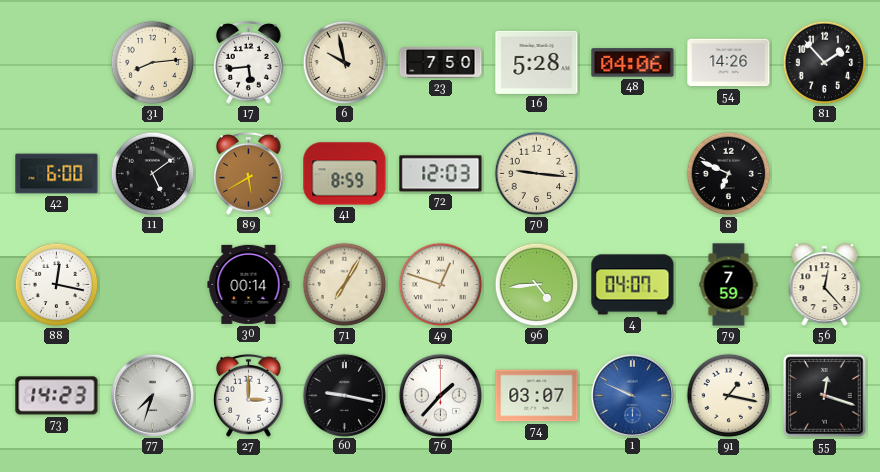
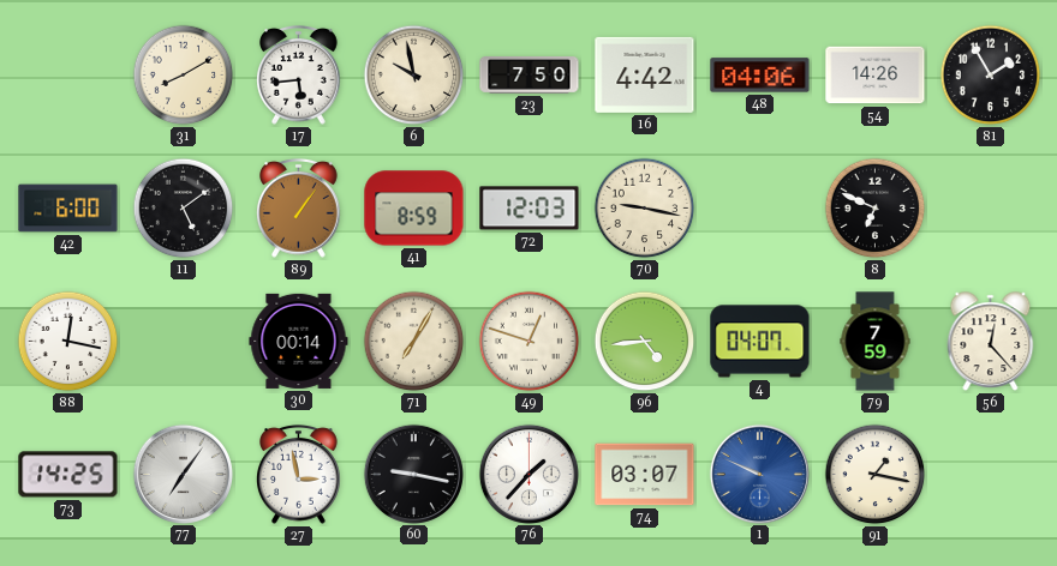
31: 8:14 -> 8:10
16: 5:28 -> 4:42
81: 1:53 -> 1:55
89: 5:40 -> 1:06
70: 9:16 -> 9:17
73: 14:23 -> 14:25
77: 7:33 -> 7:06
27: 3:00 -> 2:58
55: 12:18 -> none
